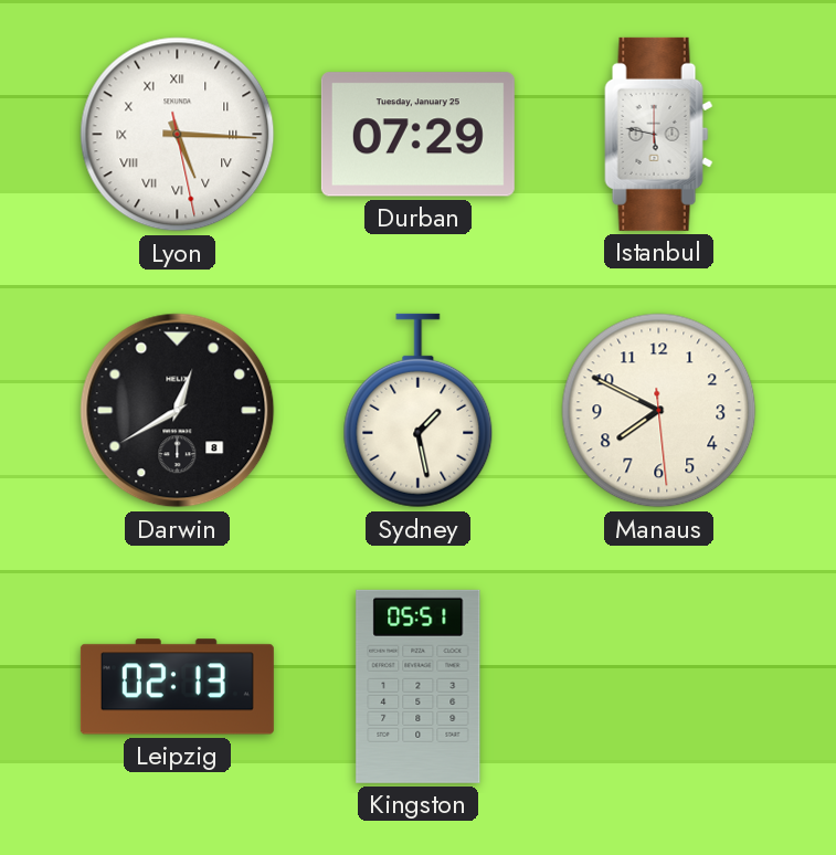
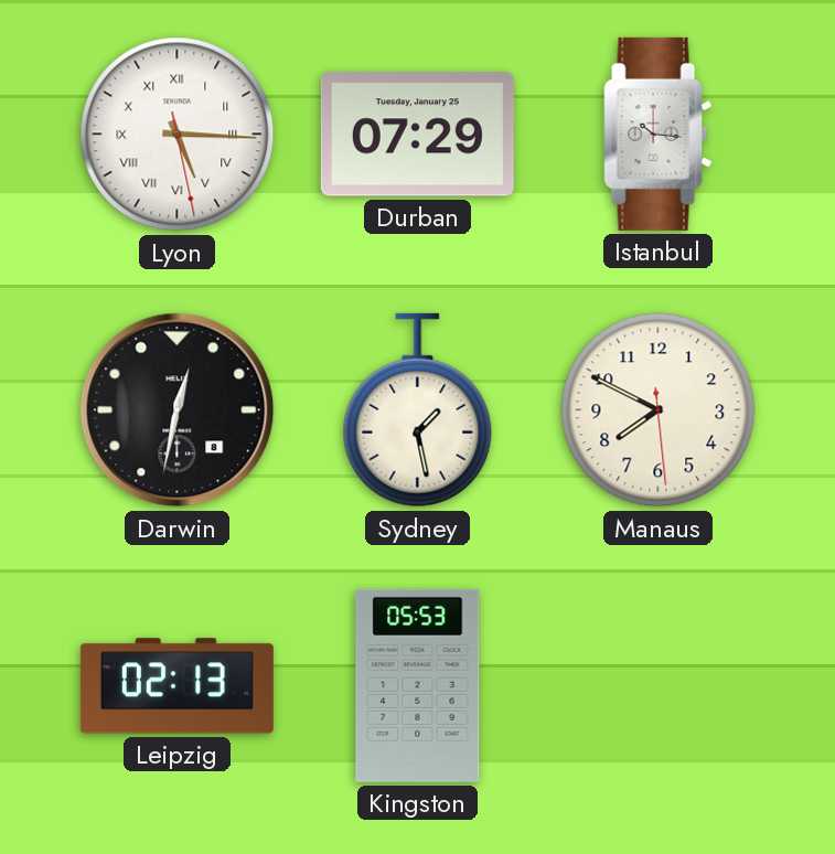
Istanbul: 5:47 -> 10:16
Darwin: 12:40 -> 12:32
Kingston: 05:51 -> 05:53
